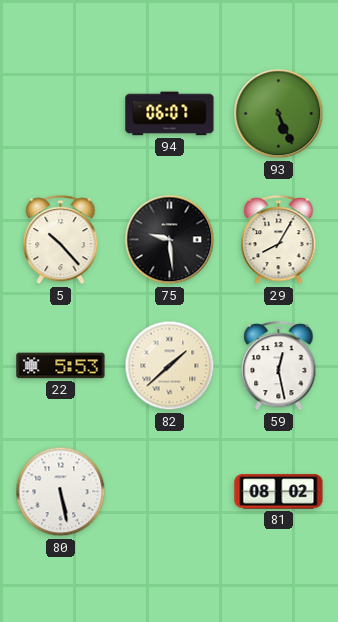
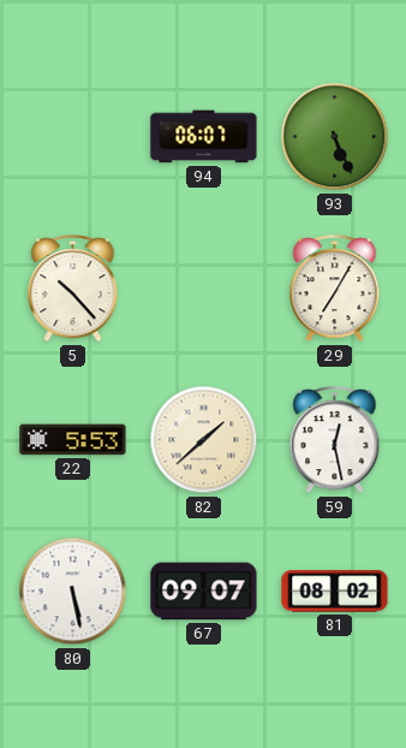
75: 9:29 -> none
29: 8:05 -> 7:05
67: none -> 09:07
